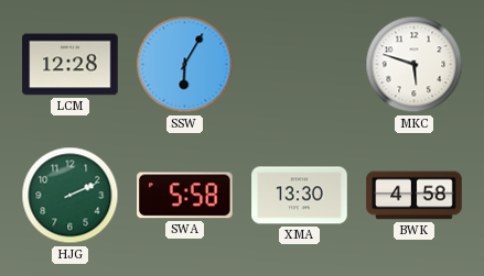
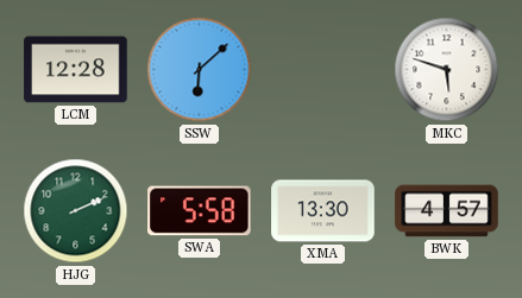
SSW: 6:05 -> 6:08
BWK: 4:58 -> 4:57
